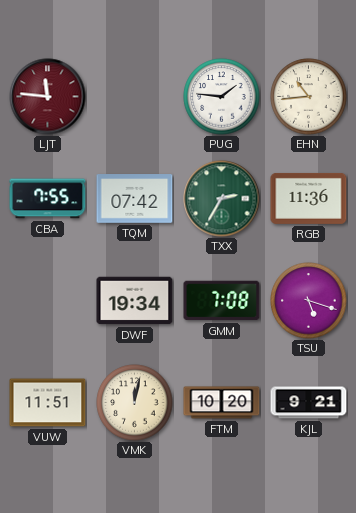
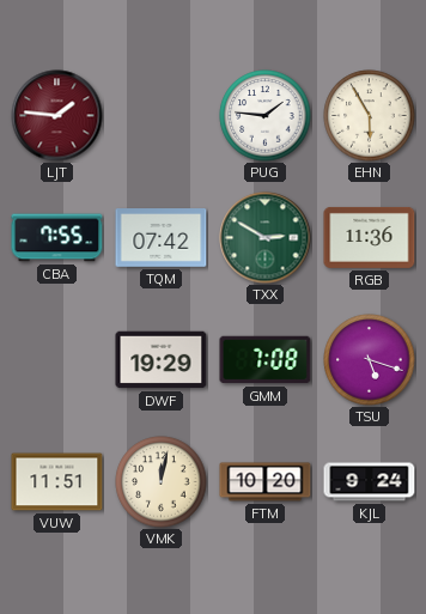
LJT: 11:46 -> 1:46
EHN: 10:44 -> 5:55
TXX: 2:35 -> 2:50
DWF: 19:34 -> 19:29
KJL: 9:21 -> 9:24
